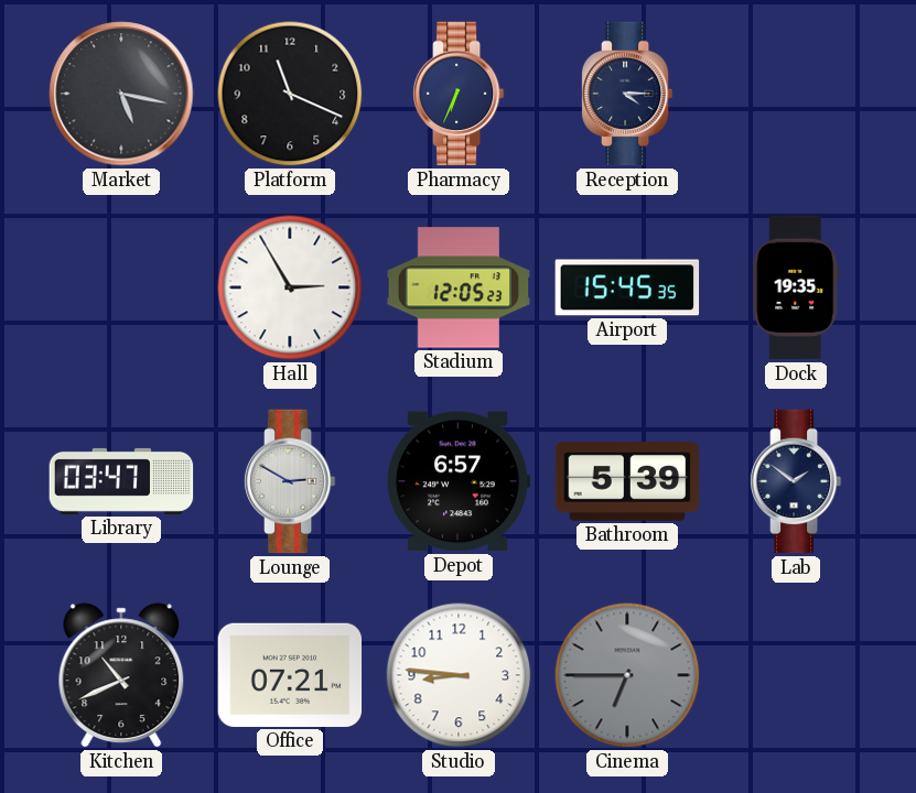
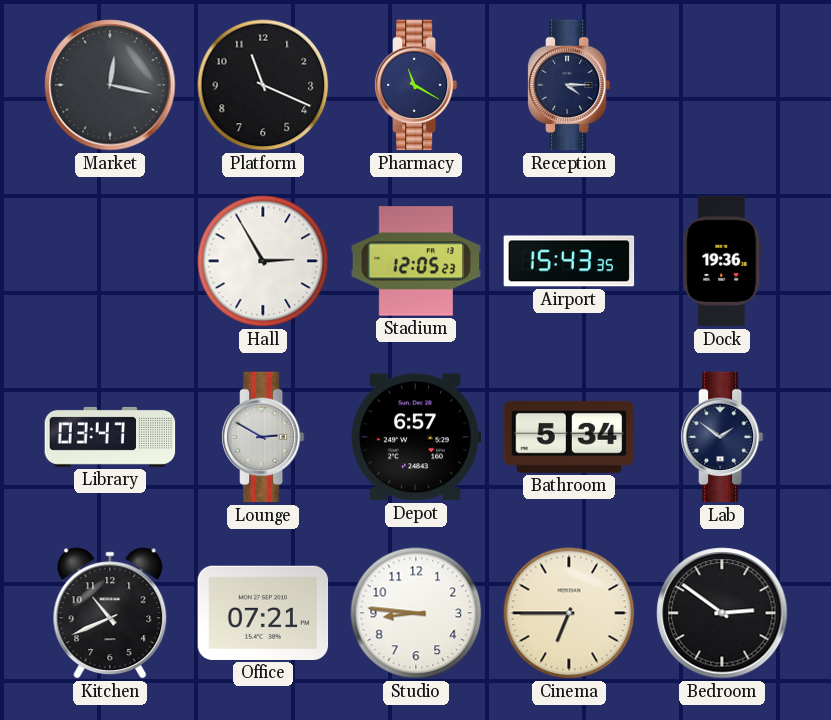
Market: 5:17 -> 12:17
Pharmacy: 6:34 -> 11:20
Airport: 15:45 -> 15:43
Dock: 19:35 -> 19:36
Bathroom: 5:39 -> 5:34
Cinema dial: grey -> cream
Bedroom: none -> 2:51
